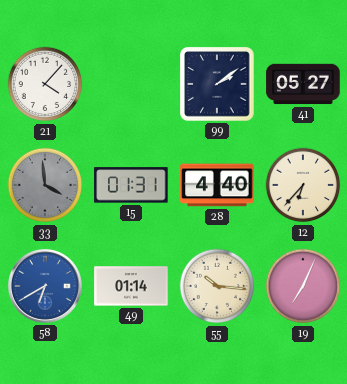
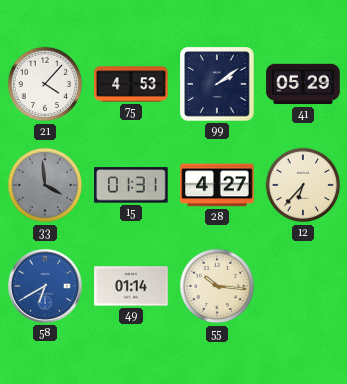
75: none -> 4:53
41: 05:27 -> 05:29
28: 4:40 -> 4:27
19: 7:04 -> none
